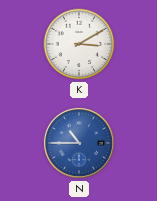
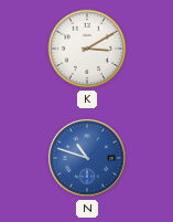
N: 10:45 -> 10:48
